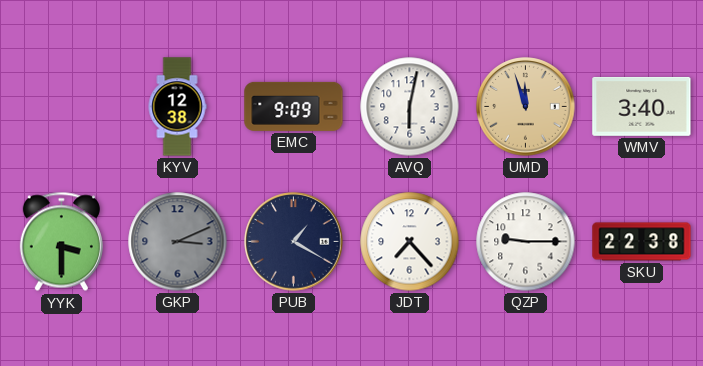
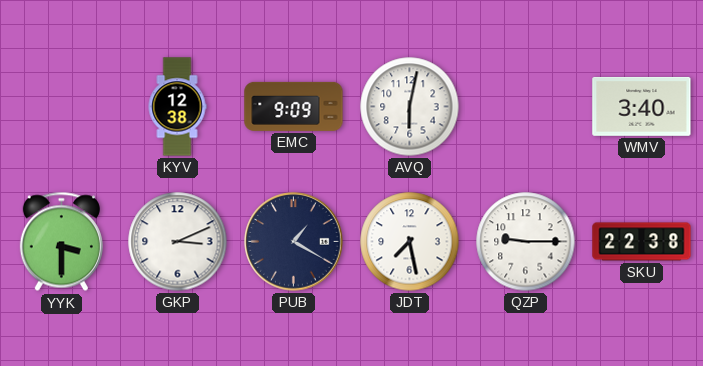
UMD: 11:57 -> none
GKP dial: grey -> white
JDT: 7:23 -> 7:28
